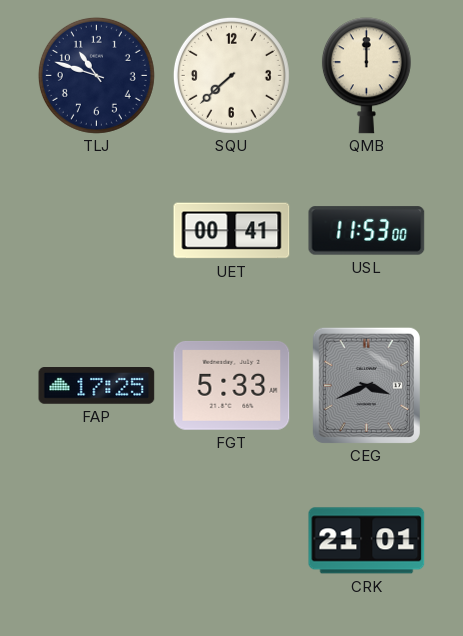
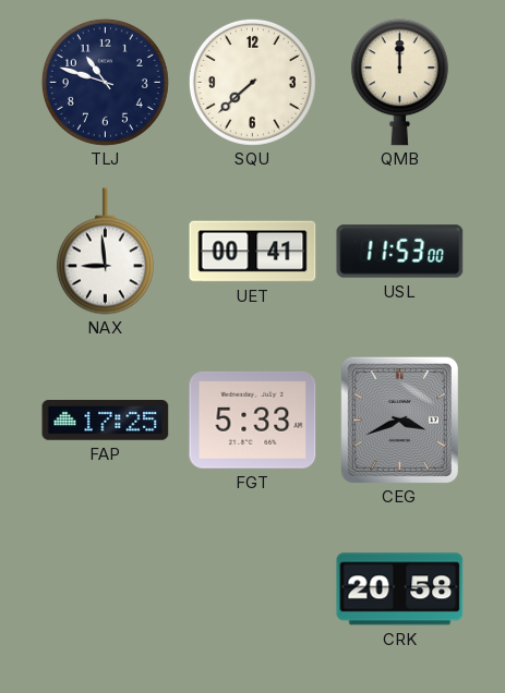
NAX: none -> 8:59
CRK: 21:01 -> 20:58
